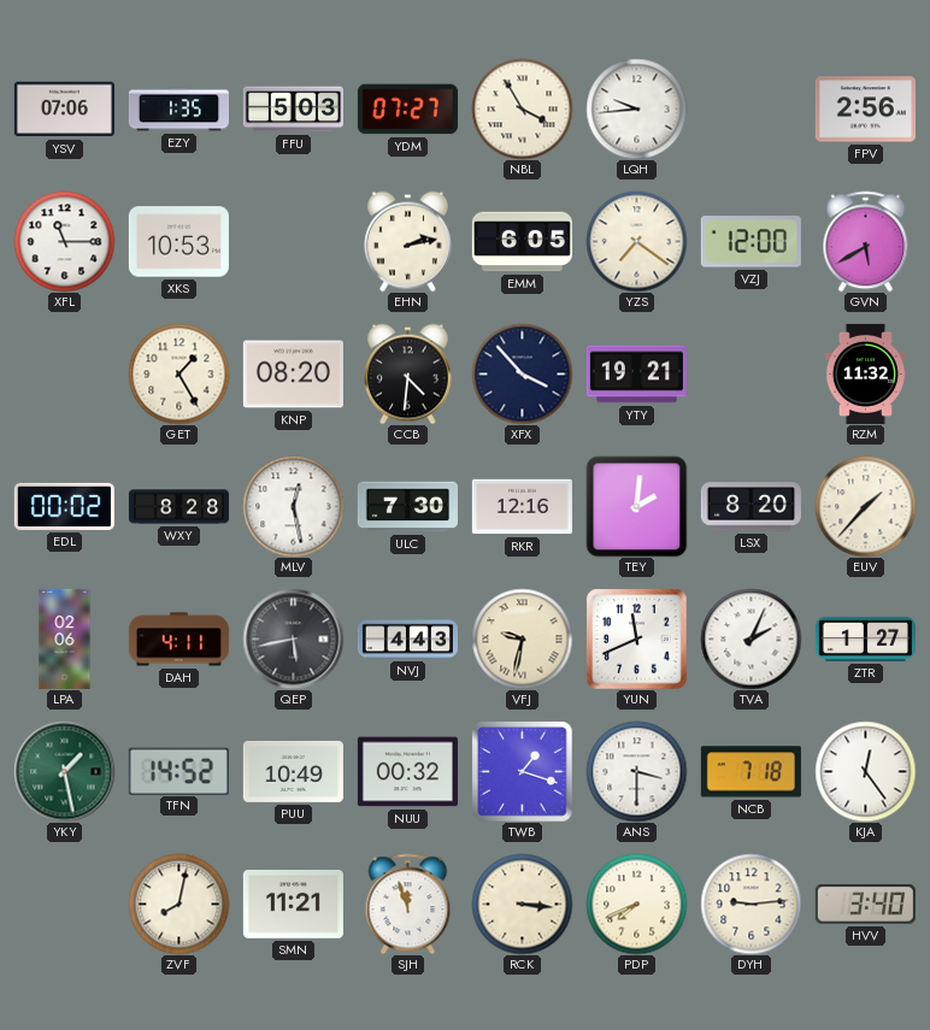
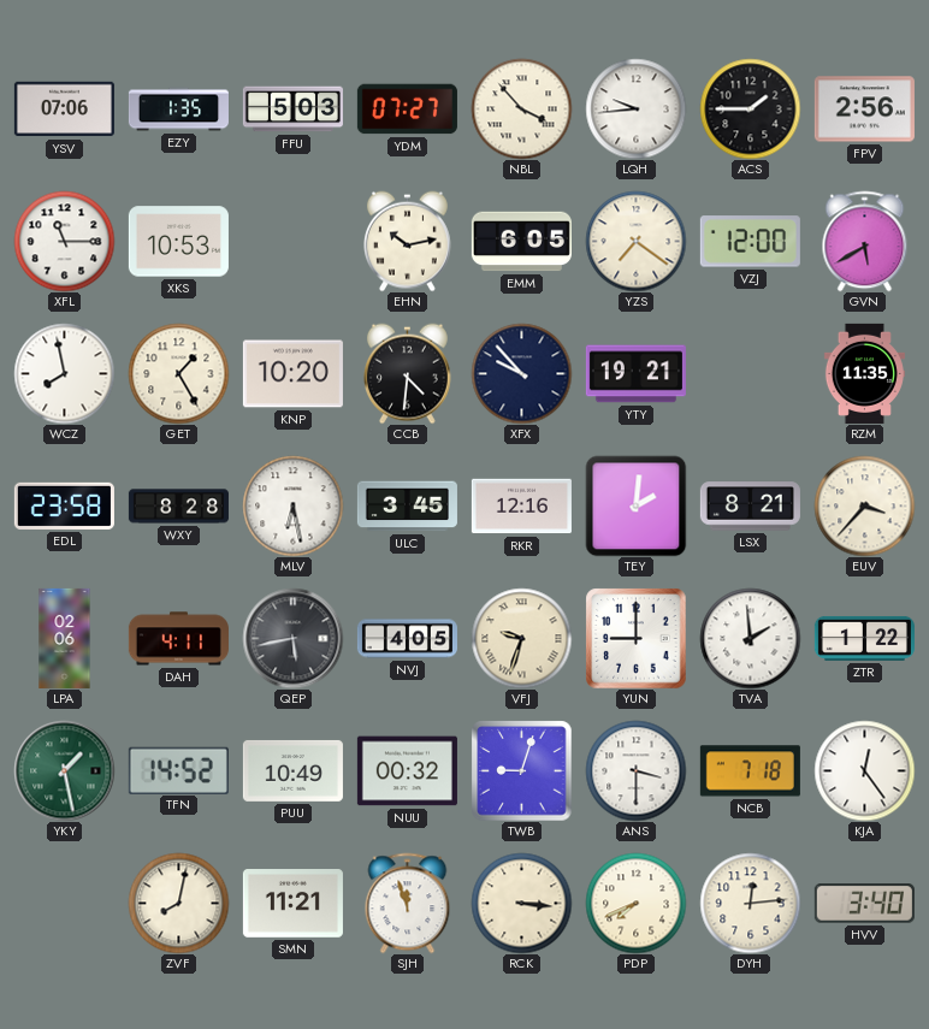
NBL: 3:55 -> 3:53
ACS: none -> 1:45
EHN: 2:13 -> 10:13
WCZ: none -> 7:58
KNP: 08:20 -> 10:20
XFX: 3:53 -> 9:53
RZM: 11:32 -> 11:35
EDL: 00:02 -> 23:58
MLV: 12:28 -> 6:28
ULC: 7:30 -> 3:45
LSX: 8:20 -> 8:21
EUV: 1:37 -> 3:37
NVJ: 4:43 -> 4:05
VFJ: 9:32 -> 9:33
YUN: 11:41 -> 9:00
TVA: 2:04 -> 1:59
ZTR: 1:27 -> 1:22
TWB: 1:18 -> 9:03
DYH: 9:14 -> 12:14
